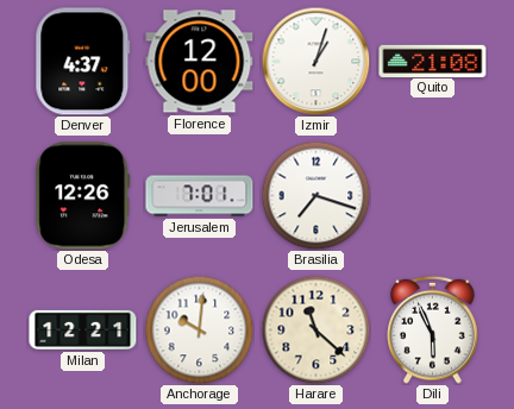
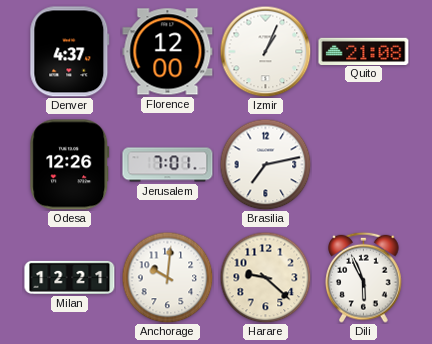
Izmir: 1:03 -> 1:04
Brasilia: 7:18 -> 7:13
Harare: 11:22 -> 9:22
